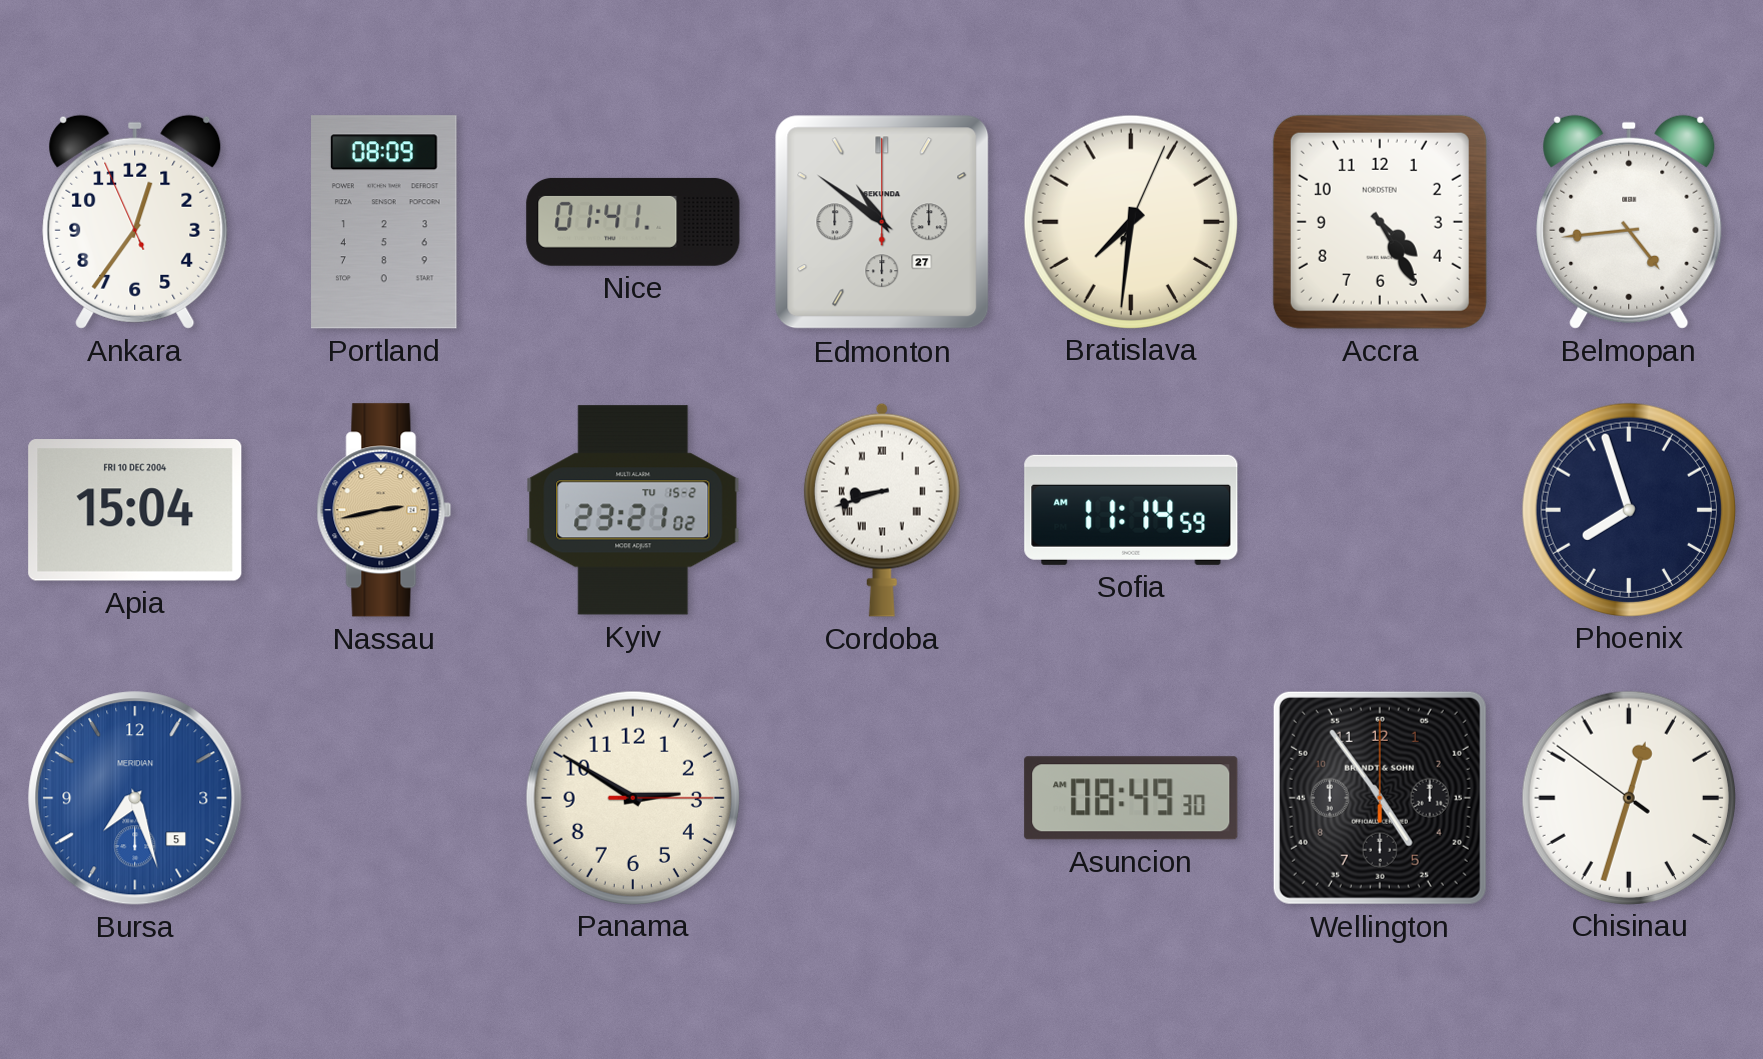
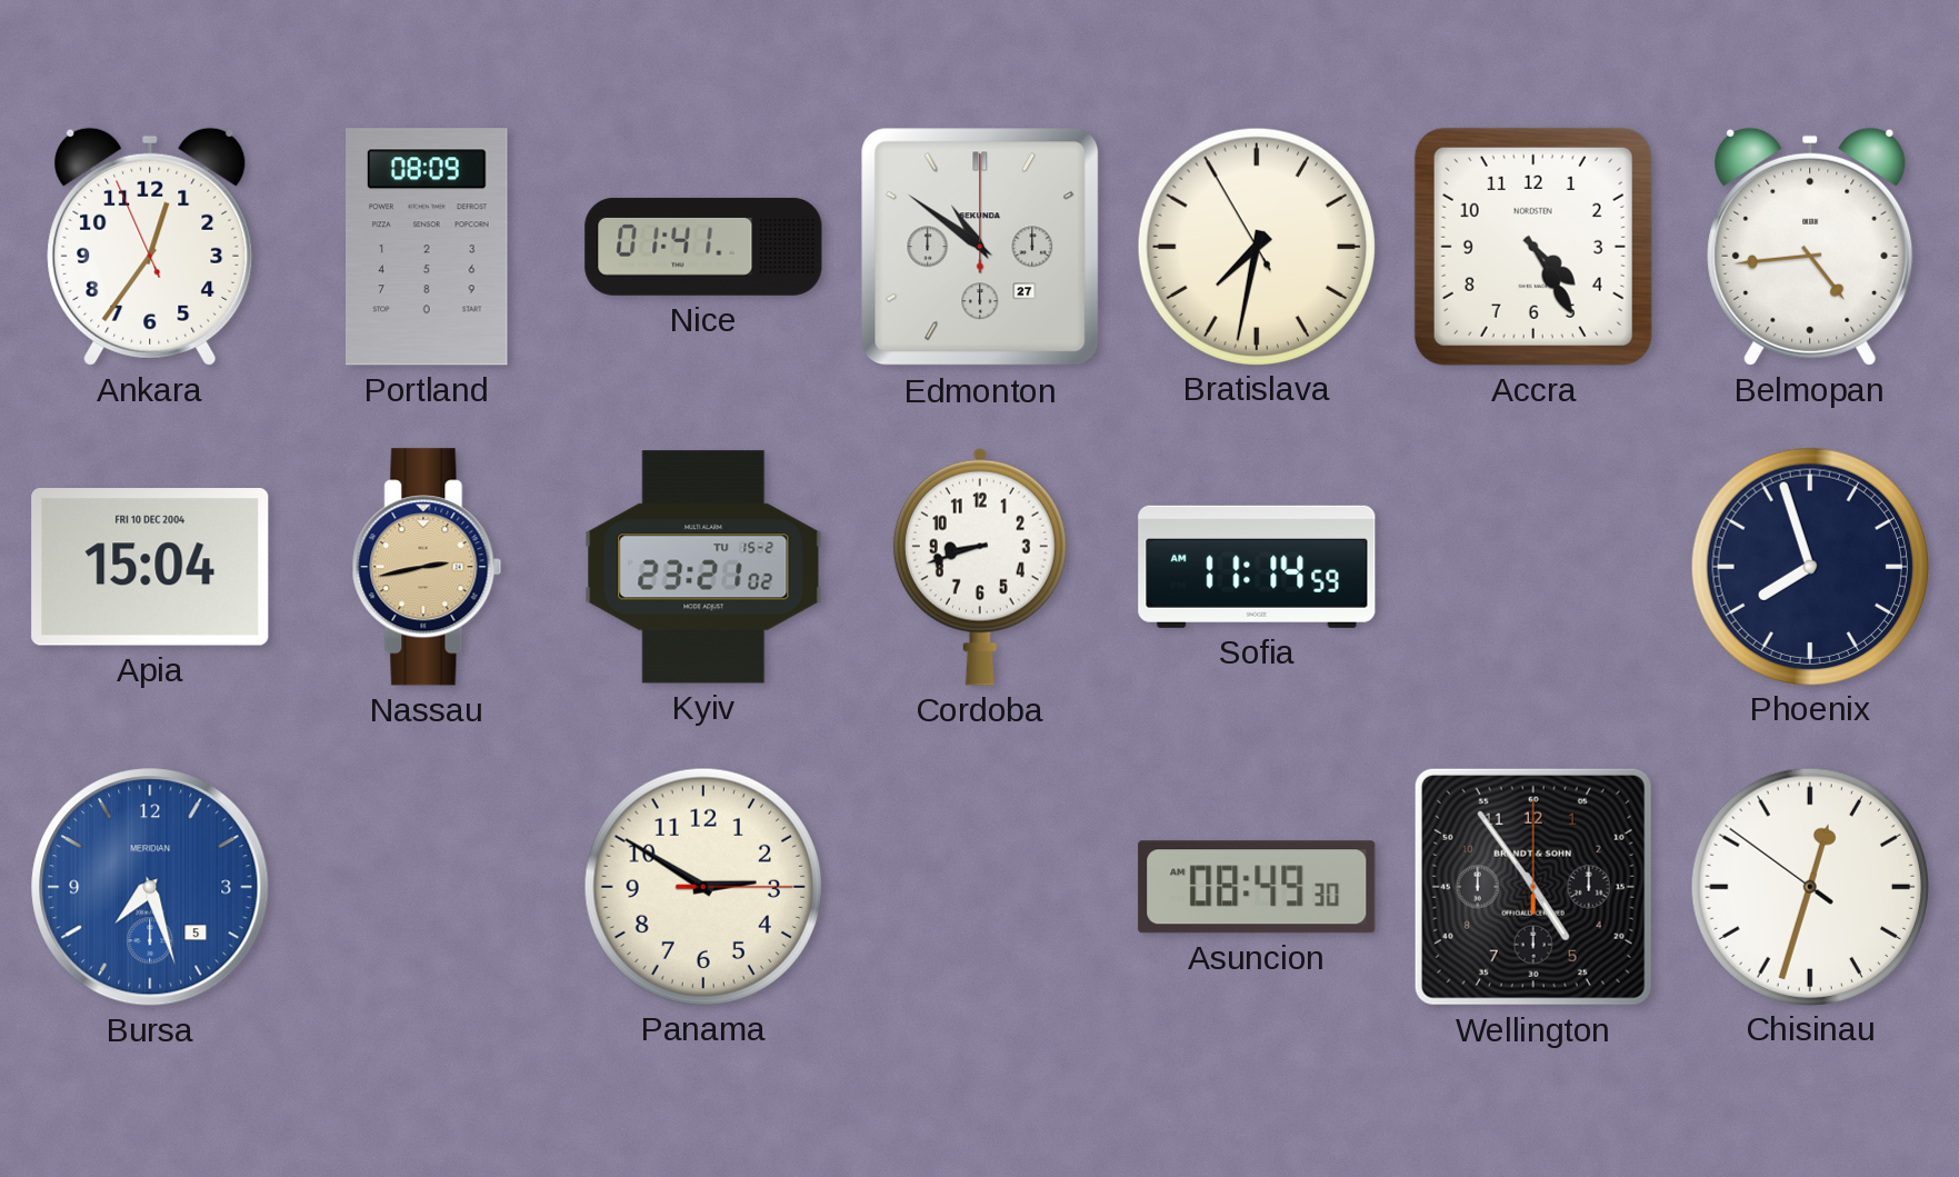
Bratislava: 7:31:04 -> 7:31:55
Cordoba numerals: Roman -> Arabic
